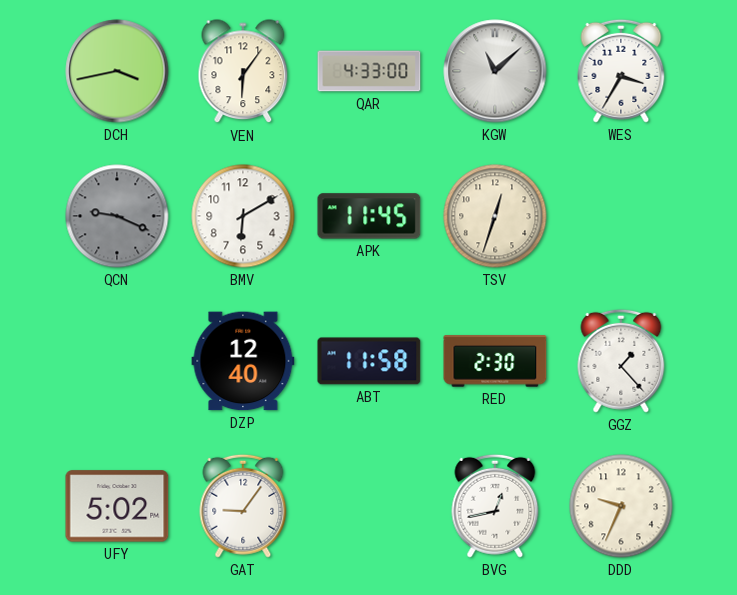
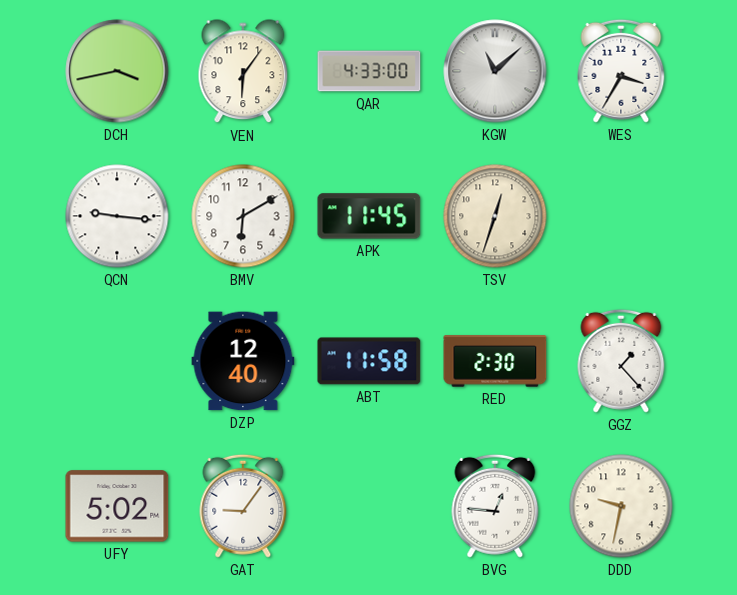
QCN: 9:19 -> 9:16
QCN dial: grey -> white
BVG: 12:43 -> 12:46
DDD: 9:34 -> 9:32
